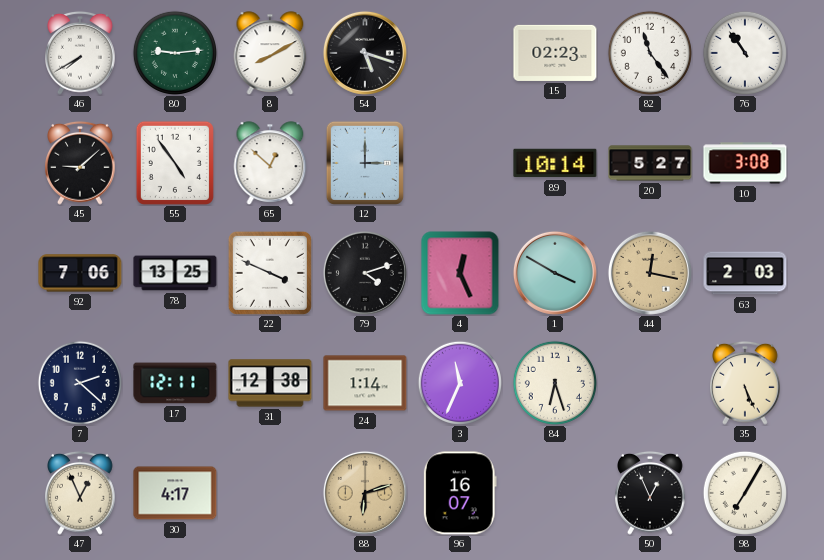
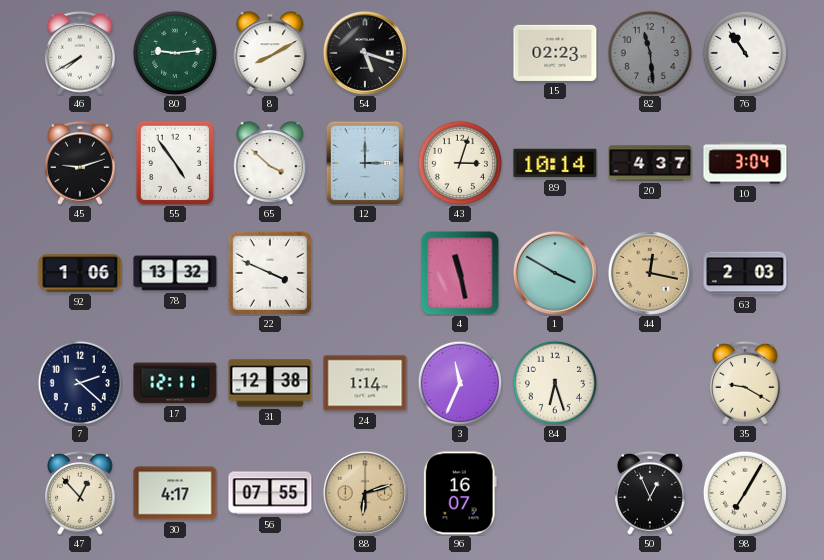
82: 11:24 -> 11:29
82 dial: white -> grey
45: 9:08 -> 9:12
65: 12:52 -> 3:52
43: none -> 3:03
20: 5:27 -> 4:37
10: 3:08 -> 3:04
92: 7:06 -> 1:06
78: 13:25 -> 13:32
79: 4:12 -> none
4: 12:26 -> 11:28
35: 5:26 -> 9:20
47: 12:56 -> 12:53
56: none -> 07:55
